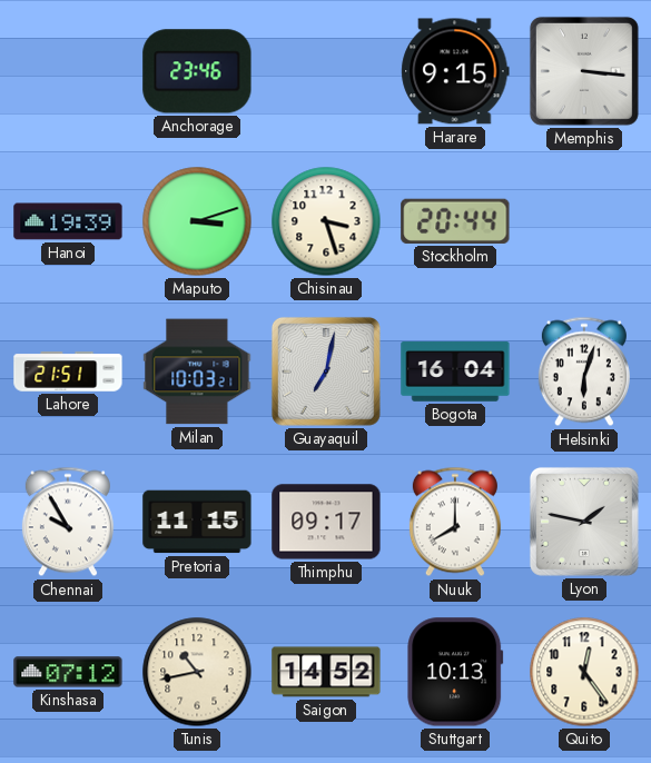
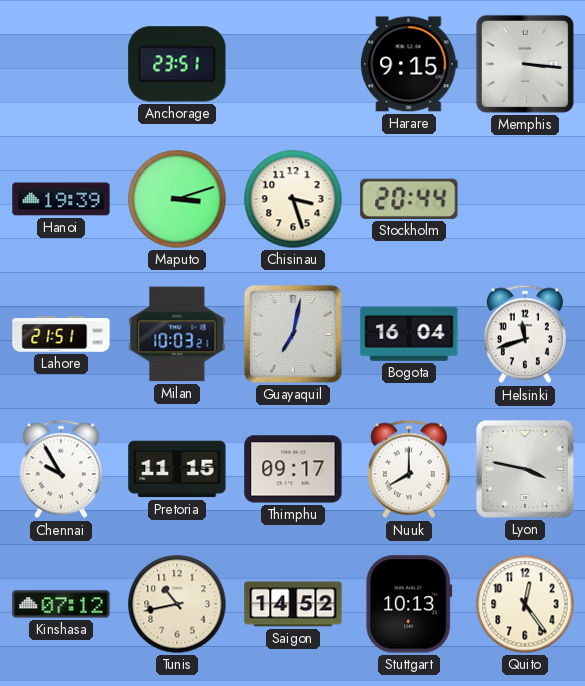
Anchorage: 23:46 -> 23:51
Helsinki: 6:03 -> 11:42
Lyon: 1:47 -> 3:47
